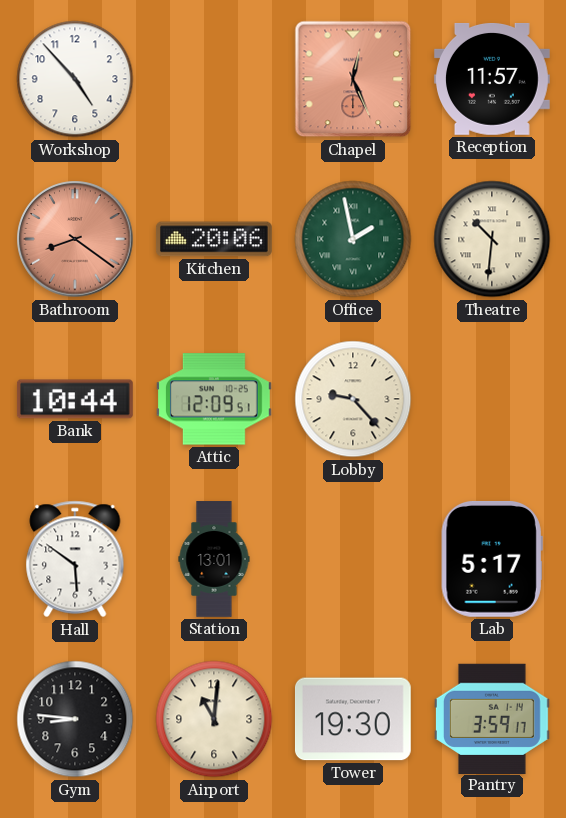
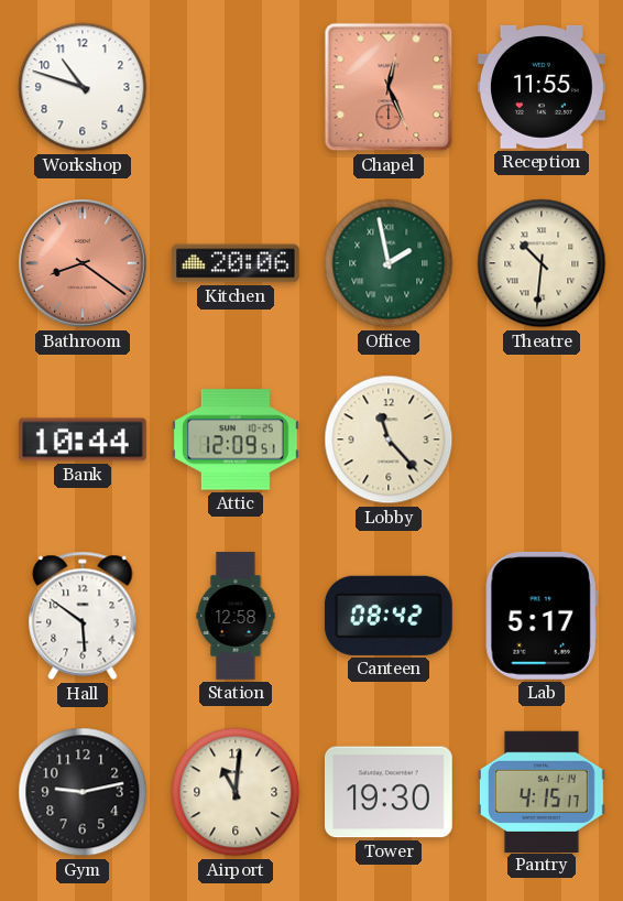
Workshop: 4:53 -> 10:48
Reception: 11:57 -> 11:55
Lobby: 9:23 -> 11:23
Station: 13:01 -> 12:58
Canteen: none -> 08:42
Gym: 8:46 -> 9:13
Pantry: 3:59 -> 4:15
